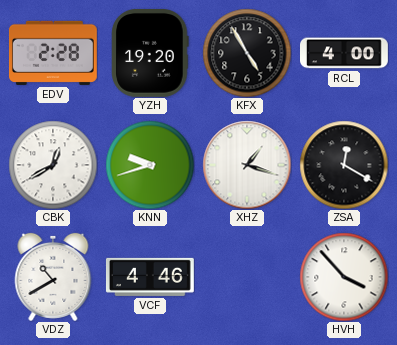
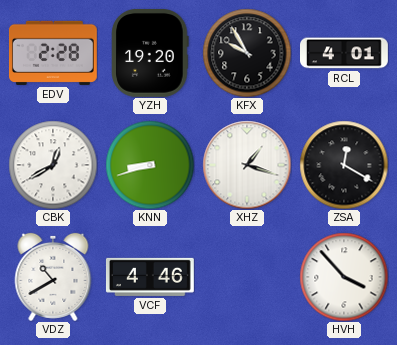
KFX: 4:55 -> 9:55
RCL: 4:00 -> 4:01
KNN: 9:42 -> 8:42
